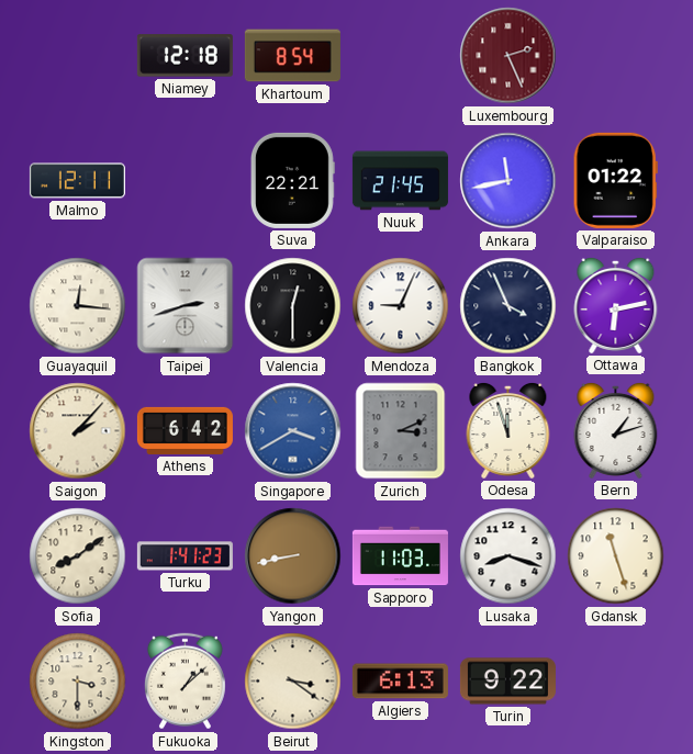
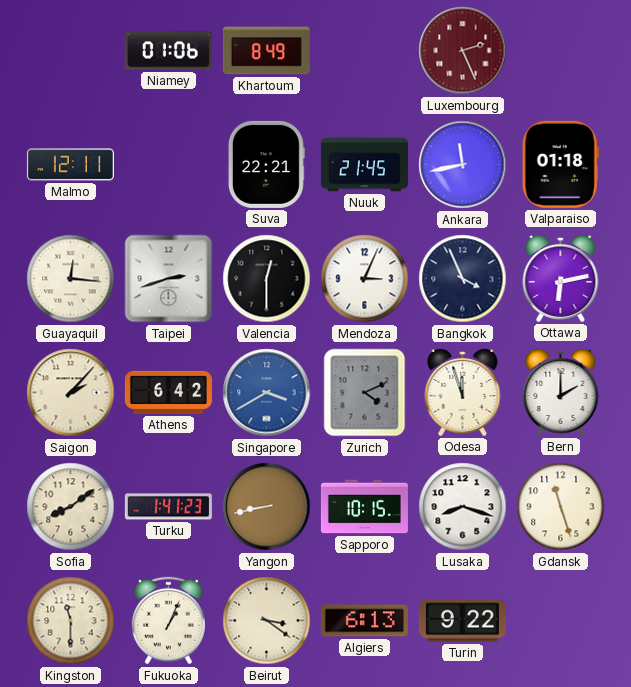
Niamey: 12:18 -> 01:06
Khartoum: 8:54 -> 8:49
Valparaiso: 01:22 -> 01:18
Mendoza: 9:04 -> 3:04
Zurich: 3:11 -> 4:11
Bern: 1:12 -> 2:00
Sapporo: 11:03 -> 10:15
Kingston: 3:30 -> 11:30
Fukuoka: 1:08 -> 1:04
